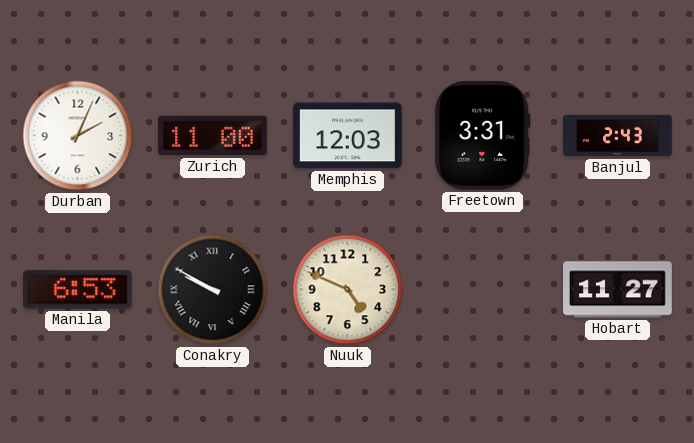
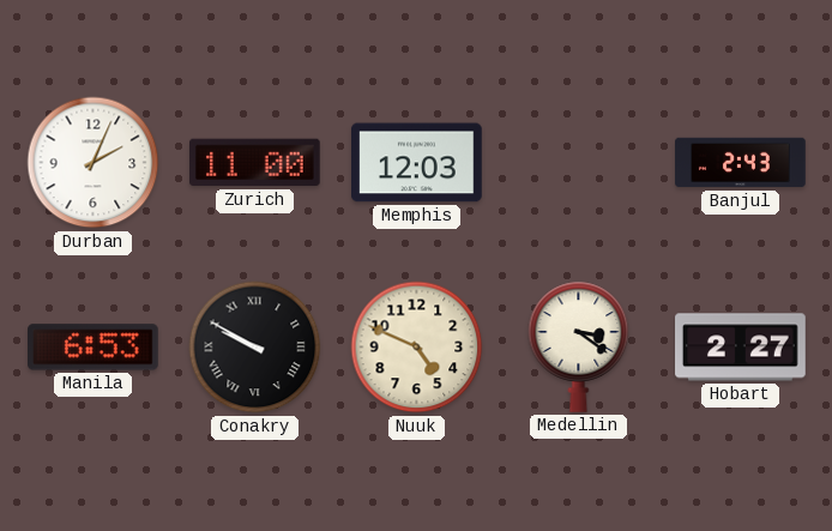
Freetown: 3:31 -> none
Medellin: none -> 3:21
Hobart: 11:27 -> 2:27
